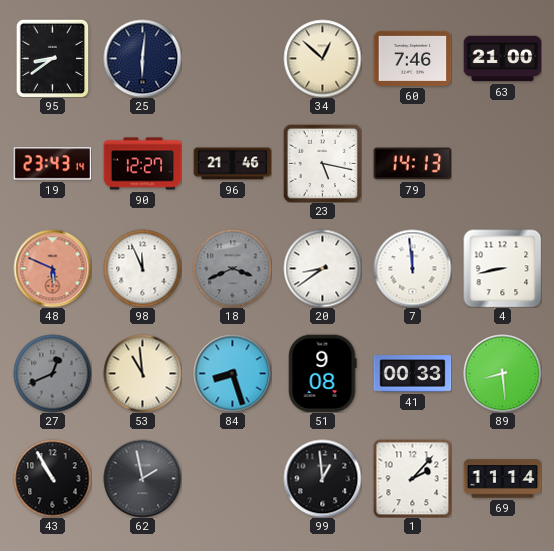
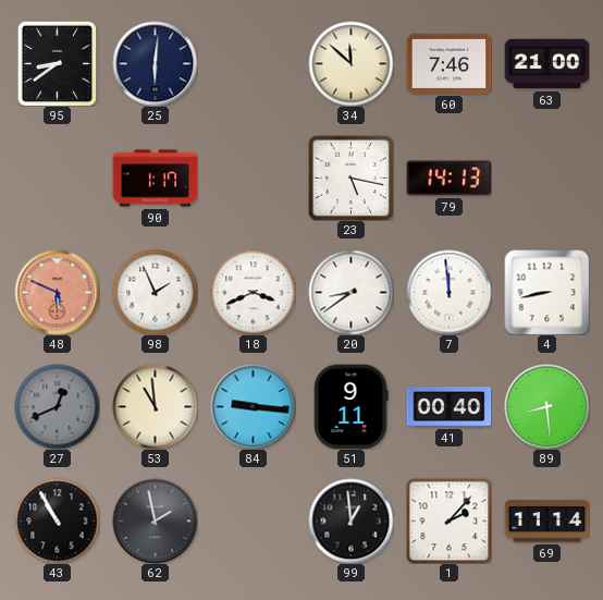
34: 12:52 -> 11:52
19: 23:43 -> none
90: 12:27 -> 1:17
96: 21:46 -> none
98: 11:56 -> 1:56
18 dial: grey -> white
84: 8:27 -> 9:16
51: 9:08 -> 9:11
41: 00:33 -> 00:40
